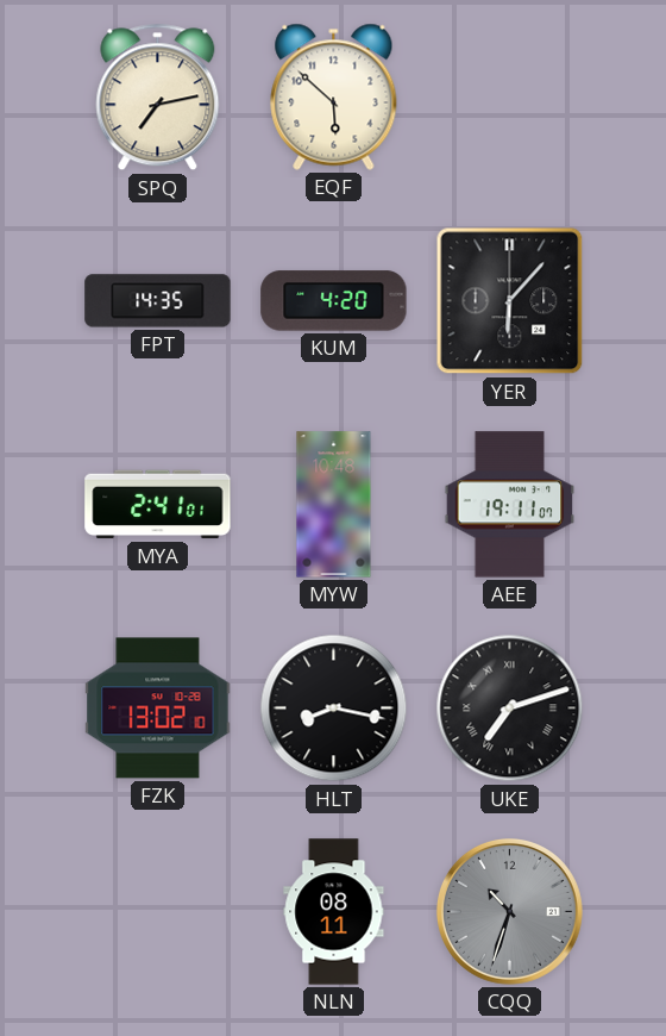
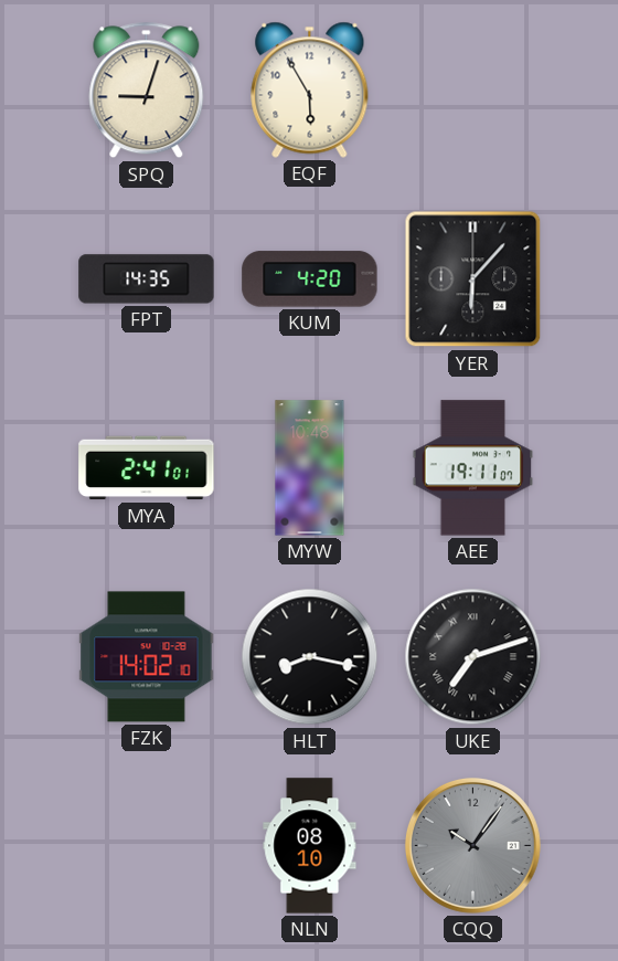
SPQ: 7:13 -> 9:03
EQF: 5:52 -> 5:55
FZK: 13:02 -> 14:02
NLN: 08:11 -> 08:10
CQQ: 10:33 -> 10:06
